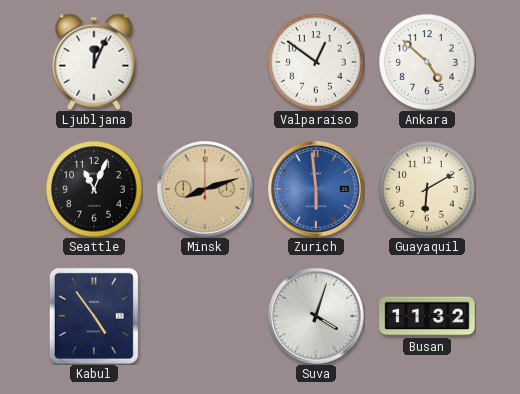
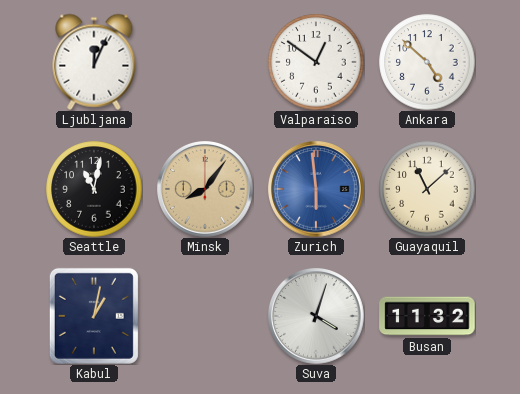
Seattle: 11:04 -> 11:02
Minsk: 8:12 -> 8:06
Guayaquil: 6:10 -> 11:08
Kabul: 4:54 -> 1:02
